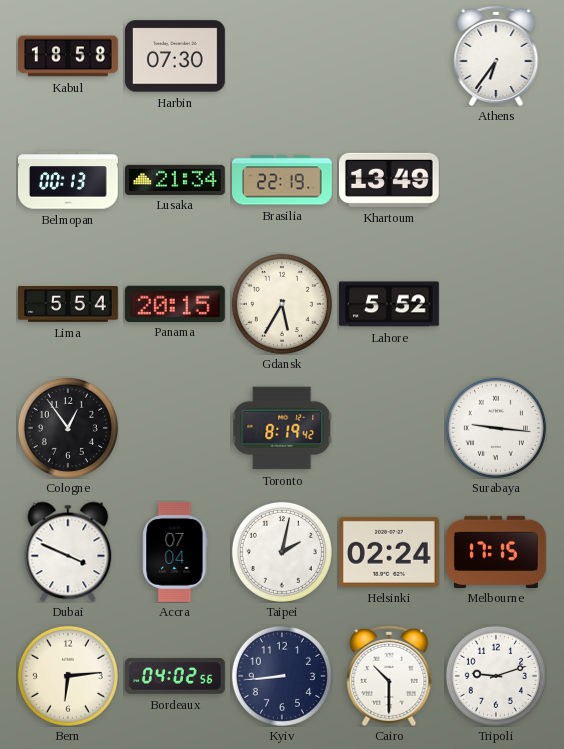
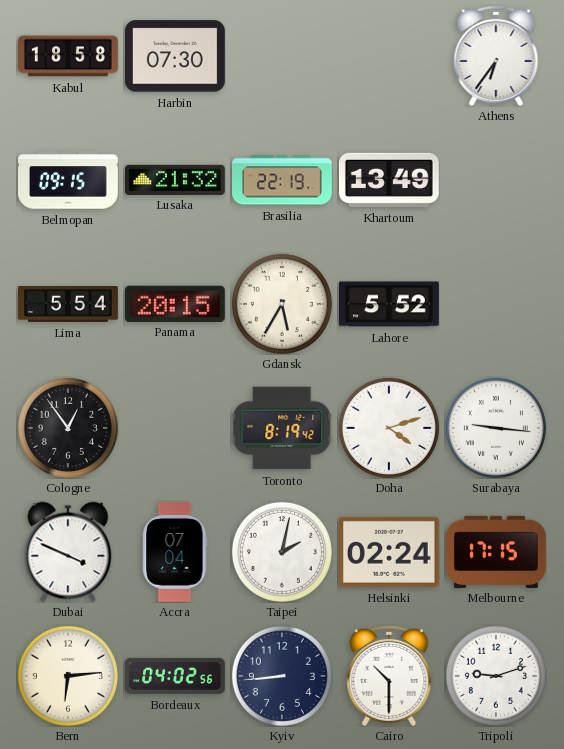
Belmopan: 00:13 -> 09:15
Lusaka: 21:34 -> 21:32
Doha: none -> 4:12
